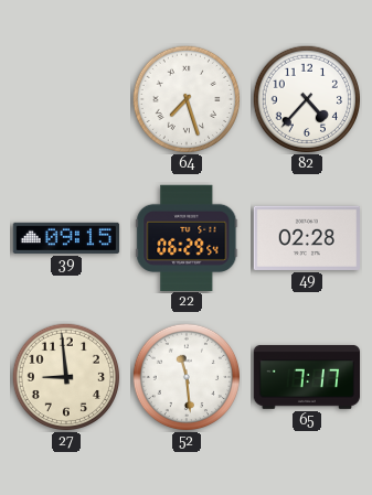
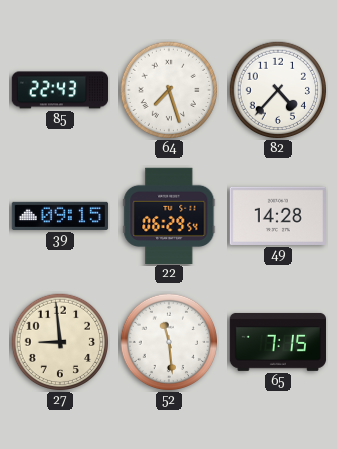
85: none -> 22:43
49: 02:28 -> 14:28
65: 7:17 -> 7:15
